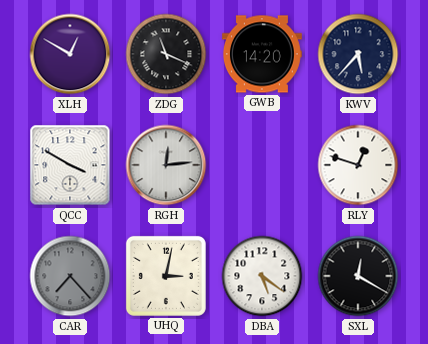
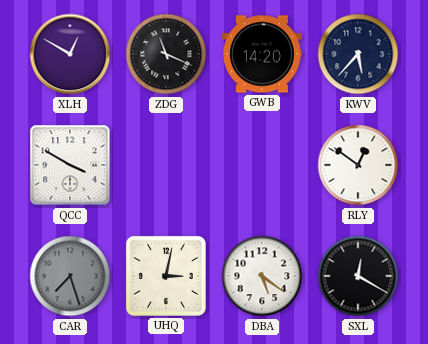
RGH: 12:14 -> none
RLY: 12:48 -> 12:51
CAR: 7:23 -> 7:27
